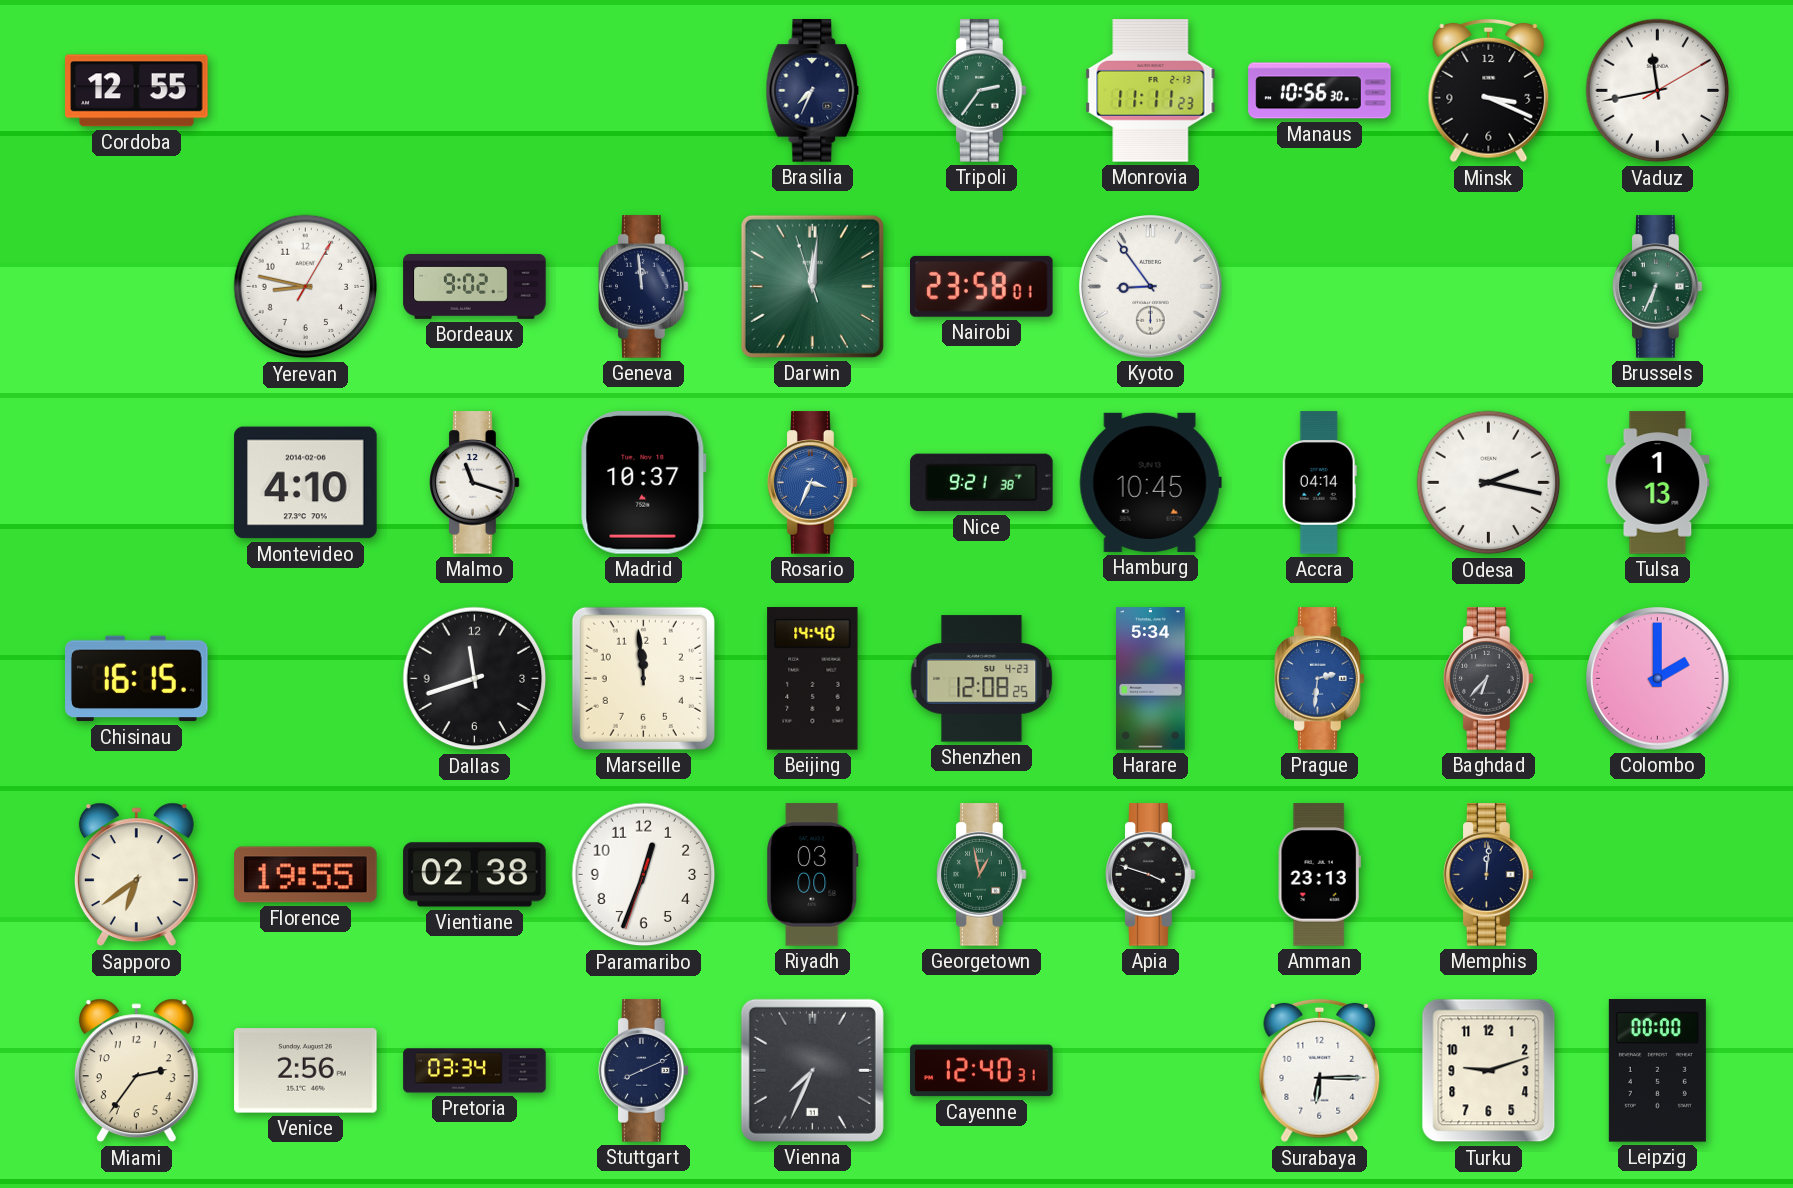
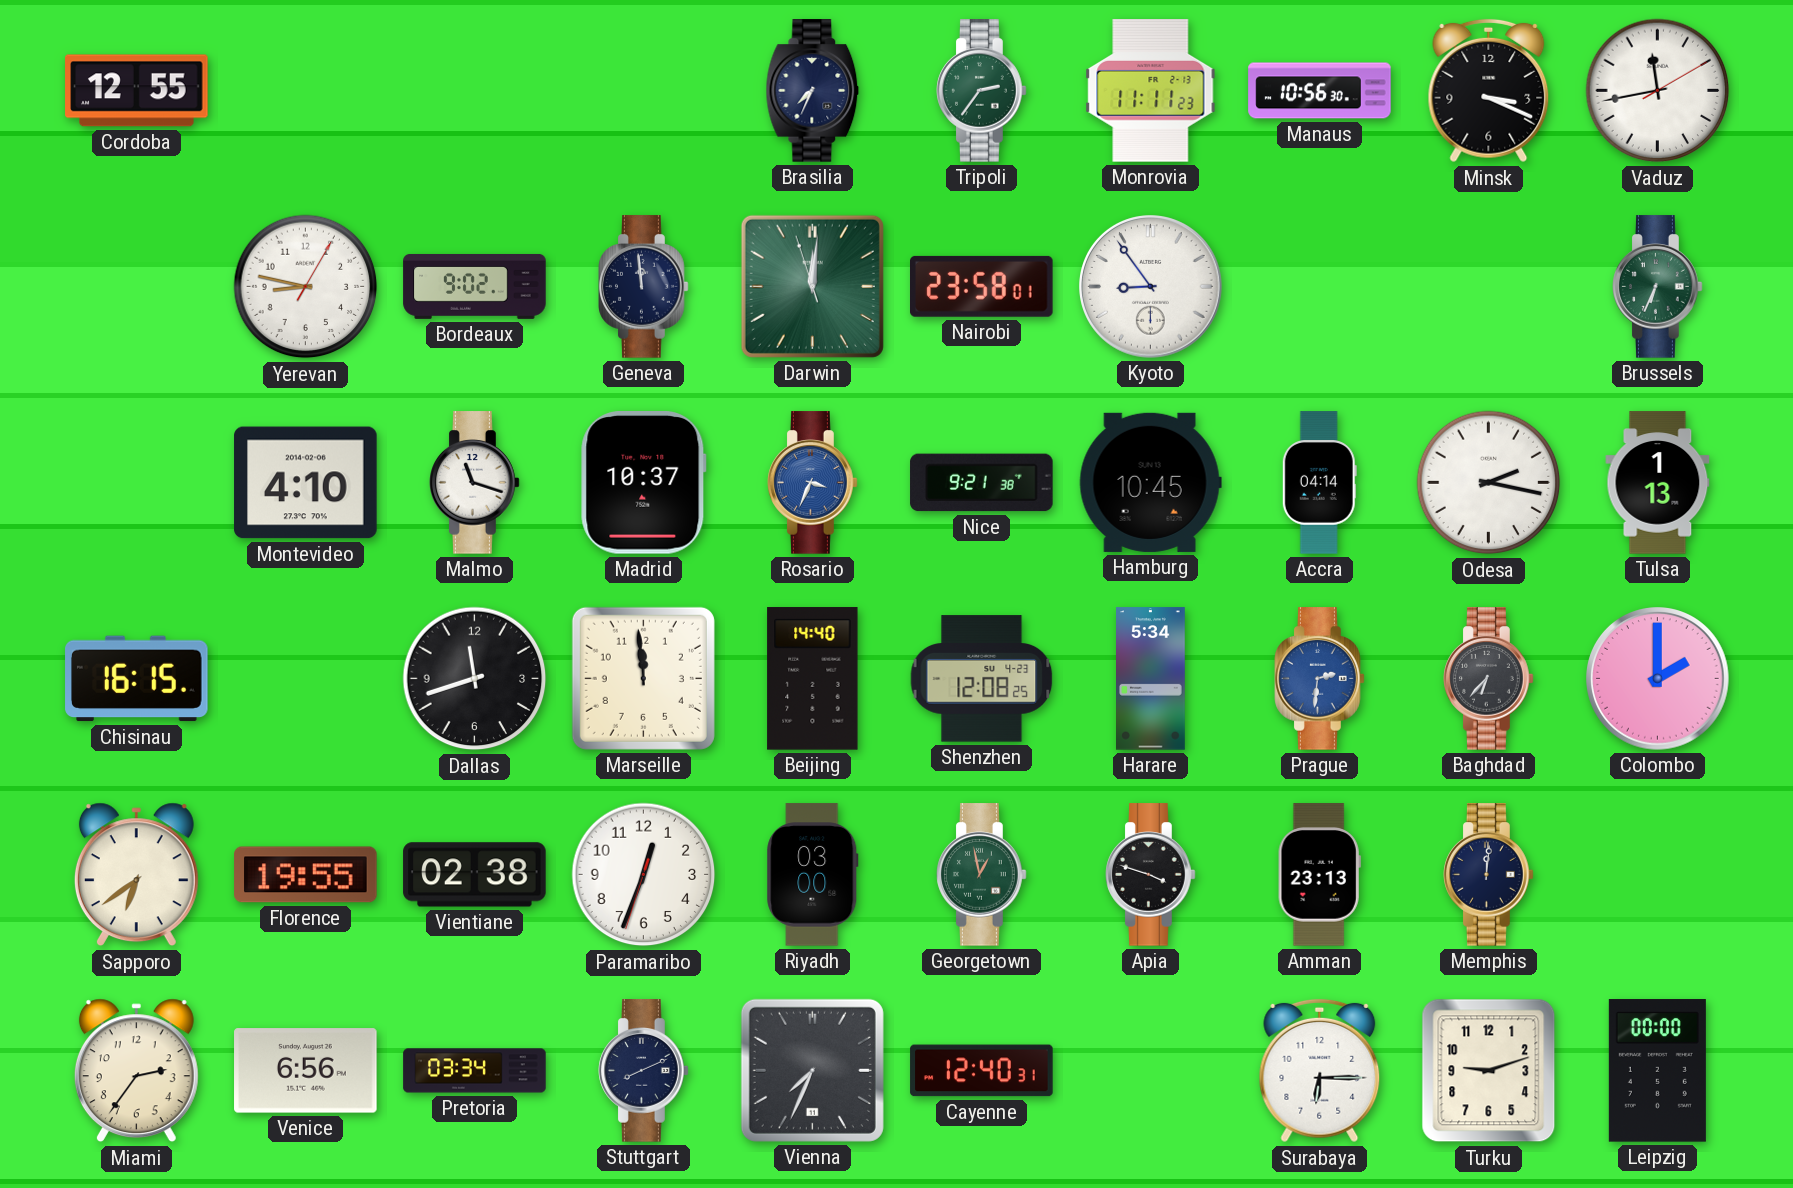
Venice: 2:56 -> 6:56
